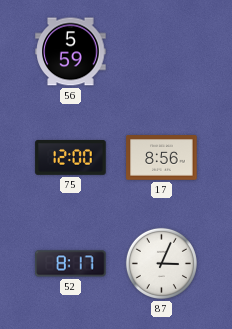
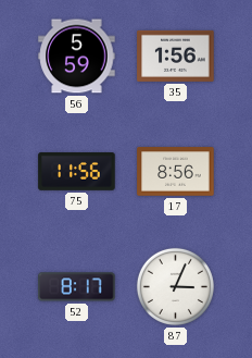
35: none -> 1:56
75: 12:00 -> 11:56
